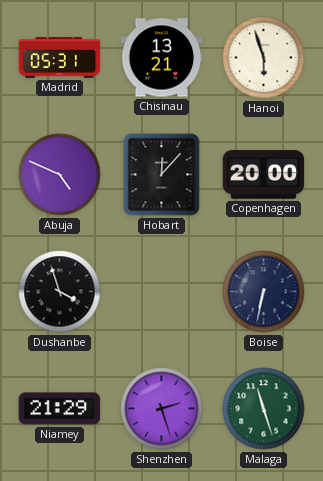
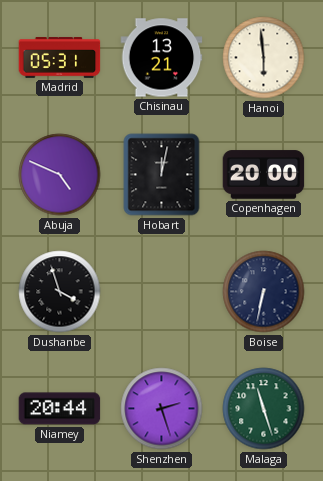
Hanoi: 5:57 -> 5:59
Hobart: 12:07 -> 12:02
Niamey: 21:29 -> 20:44
